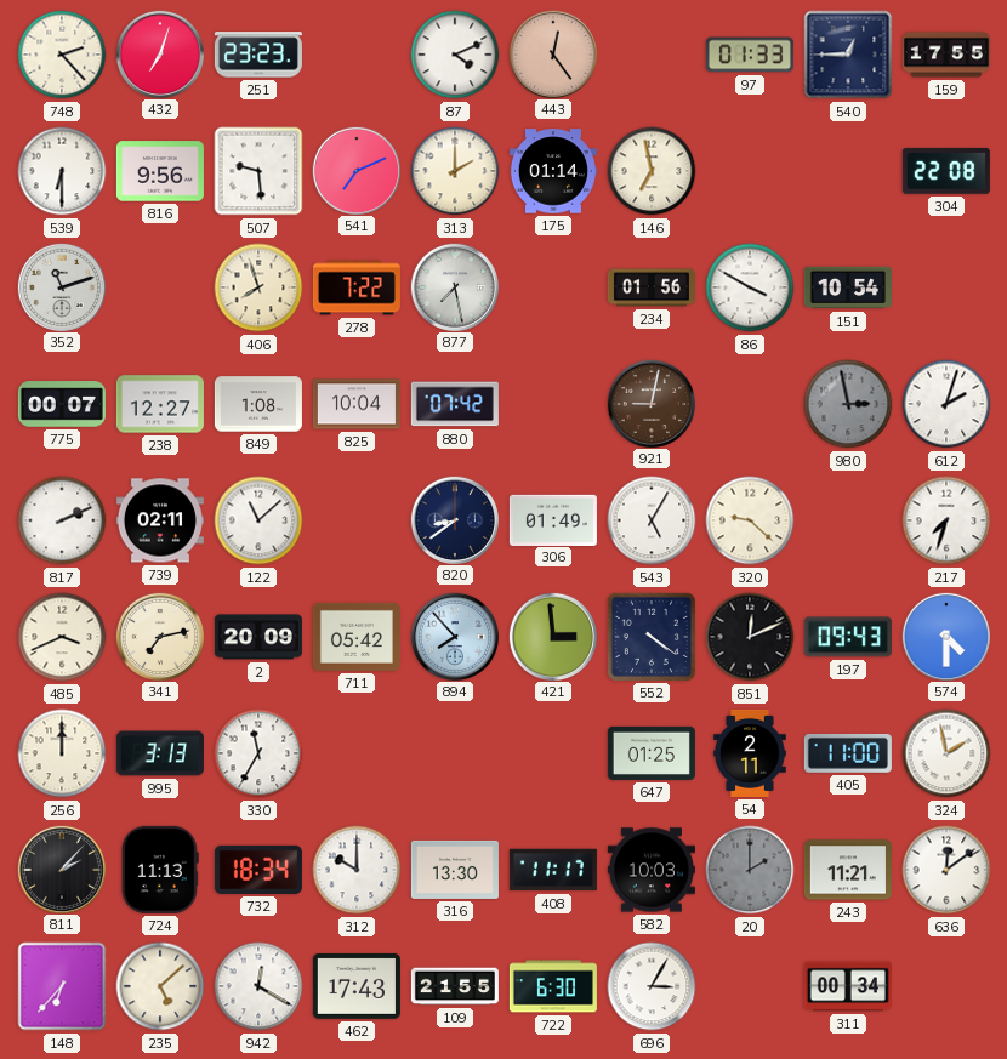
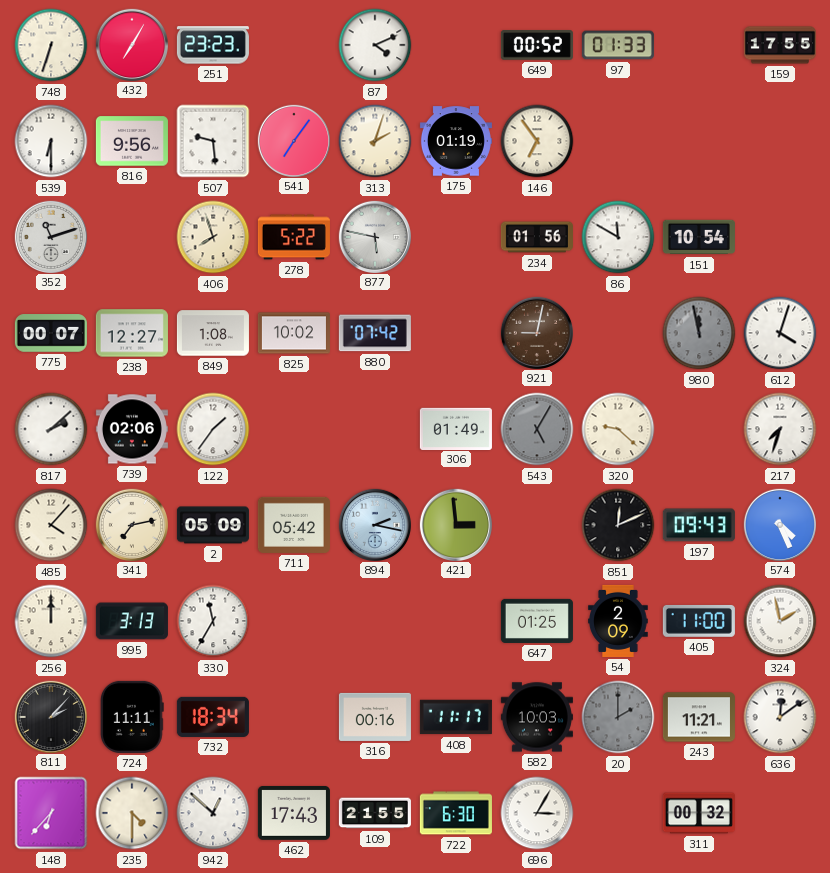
748: 2:23 -> 6:33
432: 7:03 -> 7:05
443: 12:24 -> none
649: none -> 00:52
540: 12:45 -> none
541: 7:11 -> 7:06
313: 2:00 -> 2:03
175: 01:14 -> 01:19
146: 6:58 -> 6:54
304: 22:08 -> none
278: 7:22 -> 5:22
877: 7:28 -> 5:47
86: 3:50 -> 11:50
825: 10:04 -> 10:02
980: 2:58 -> 11:58
612: 2:03 -> 4:03
817: 2:11 -> 2:08
739: 02:11 -> 02:06
122: 11:08 -> 1:36
820: 8:39 -> none
543 dial: white -> grey
485: 3:41 -> 4:07
2: 20:09 -> 05:09
894: 7:53 -> 2:17
552: 4:21 -> none
574: 4:30 -> 4:26
54: 2:11 -> 2:09
724: 11:13 -> 11:11
312: 10:00 -> none
316: 13:30 -> 00:16
235: 5:08 -> 4:30
942: 12:20 -> 12:52
311: 00:34 -> 00:32
